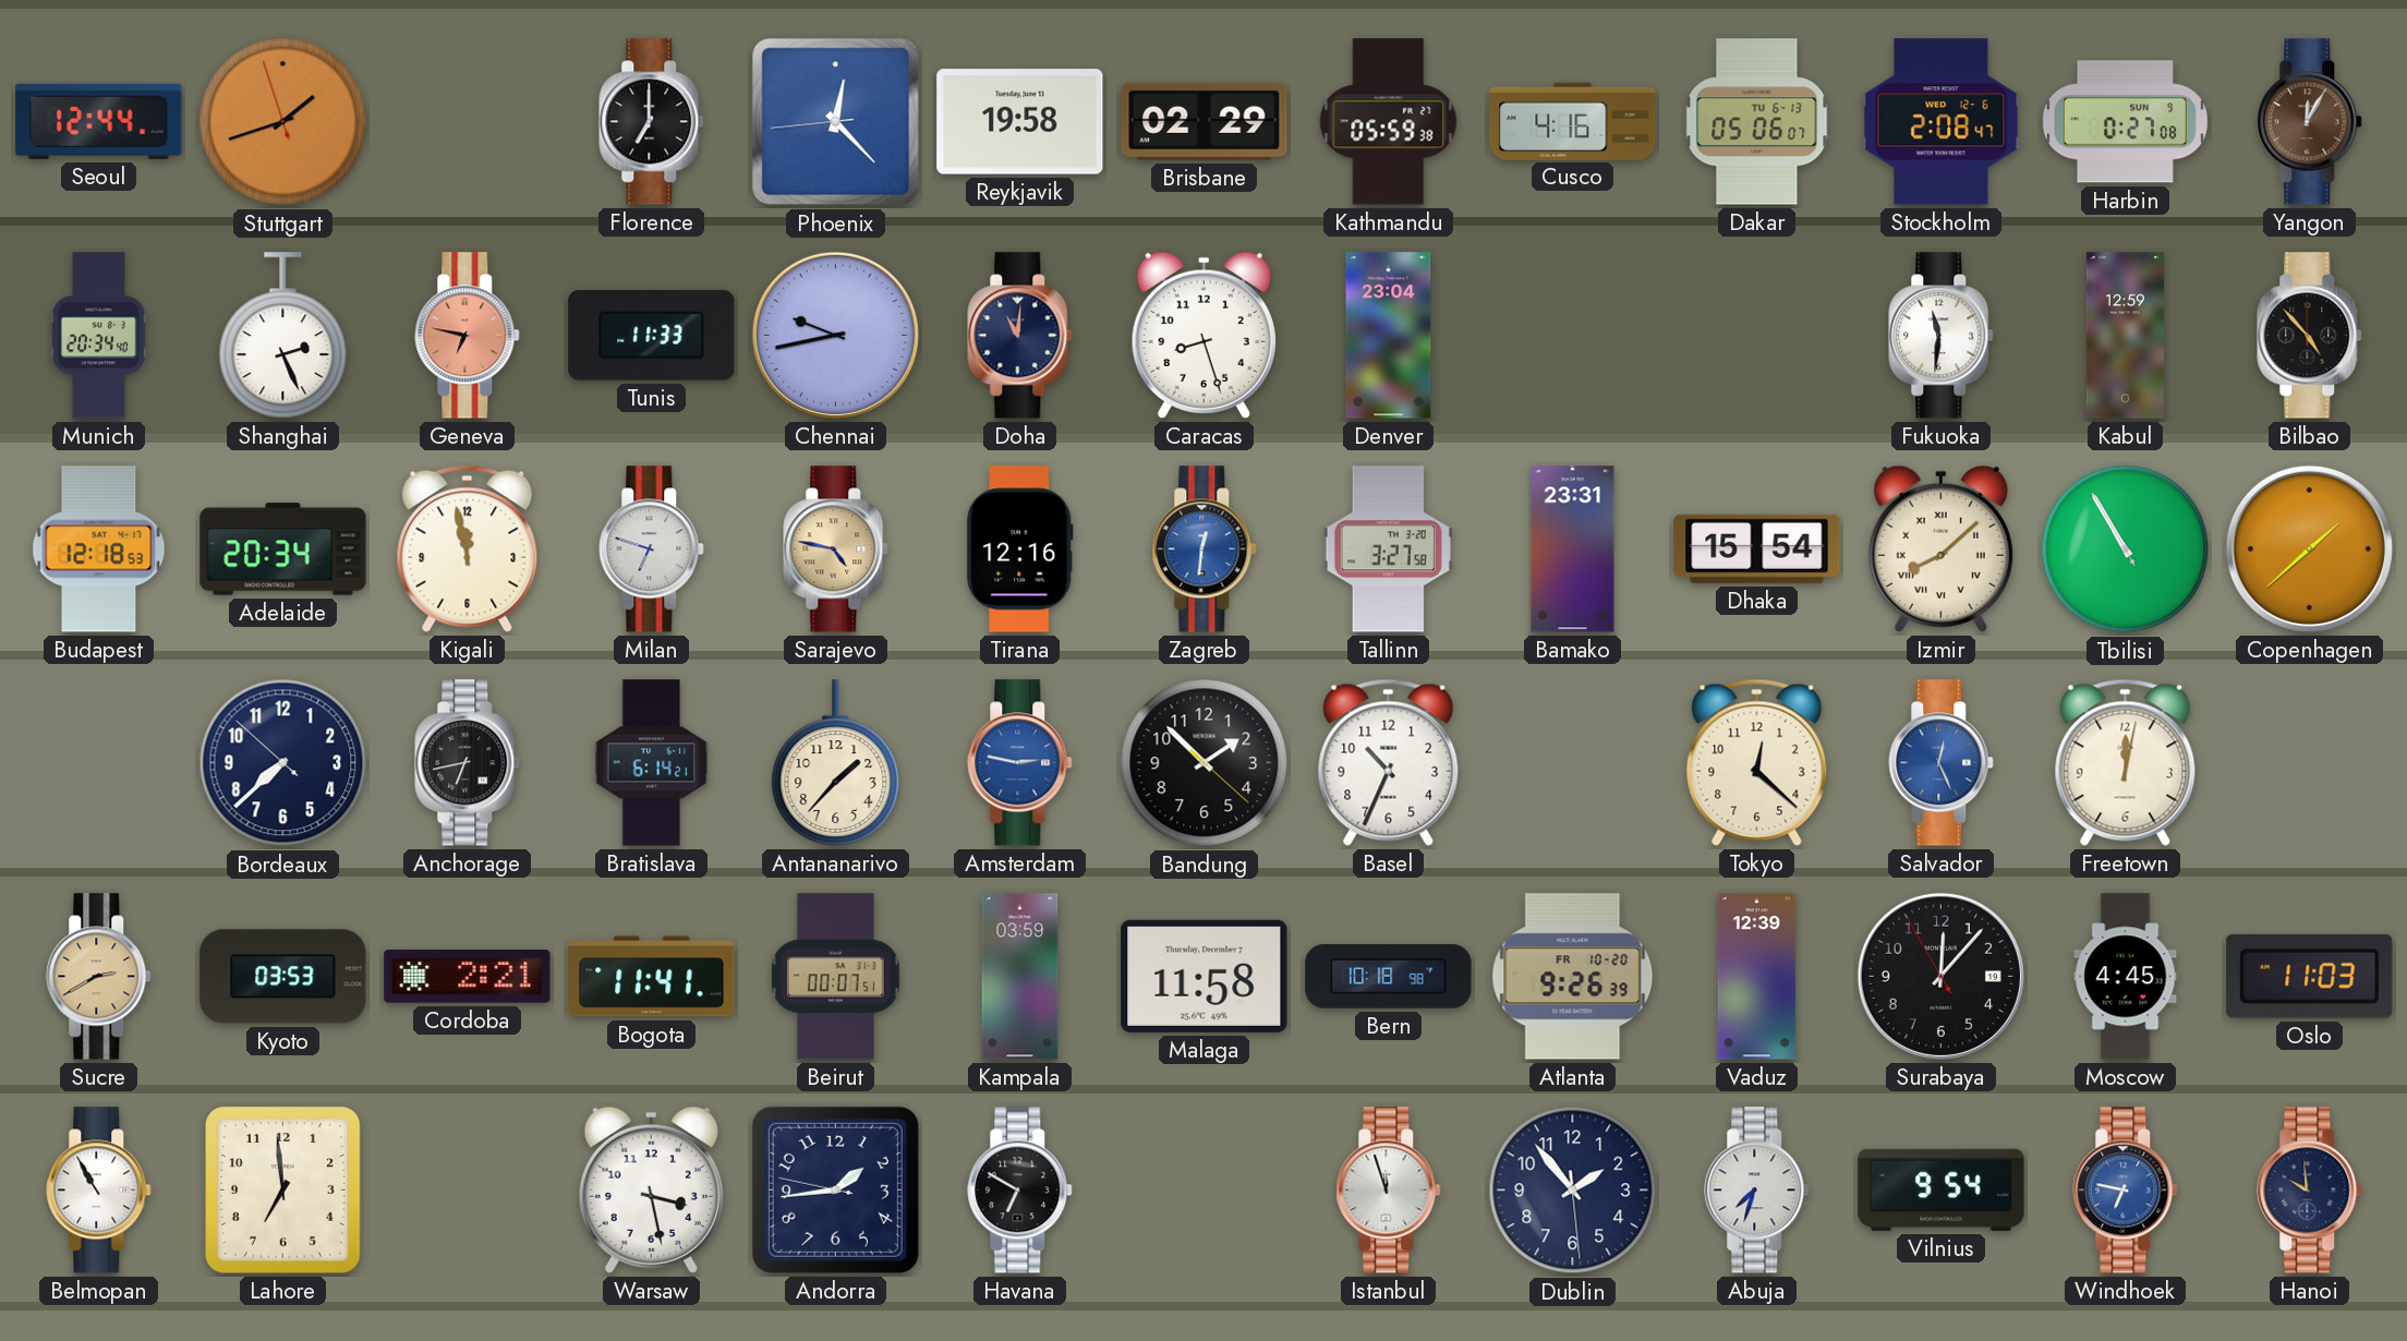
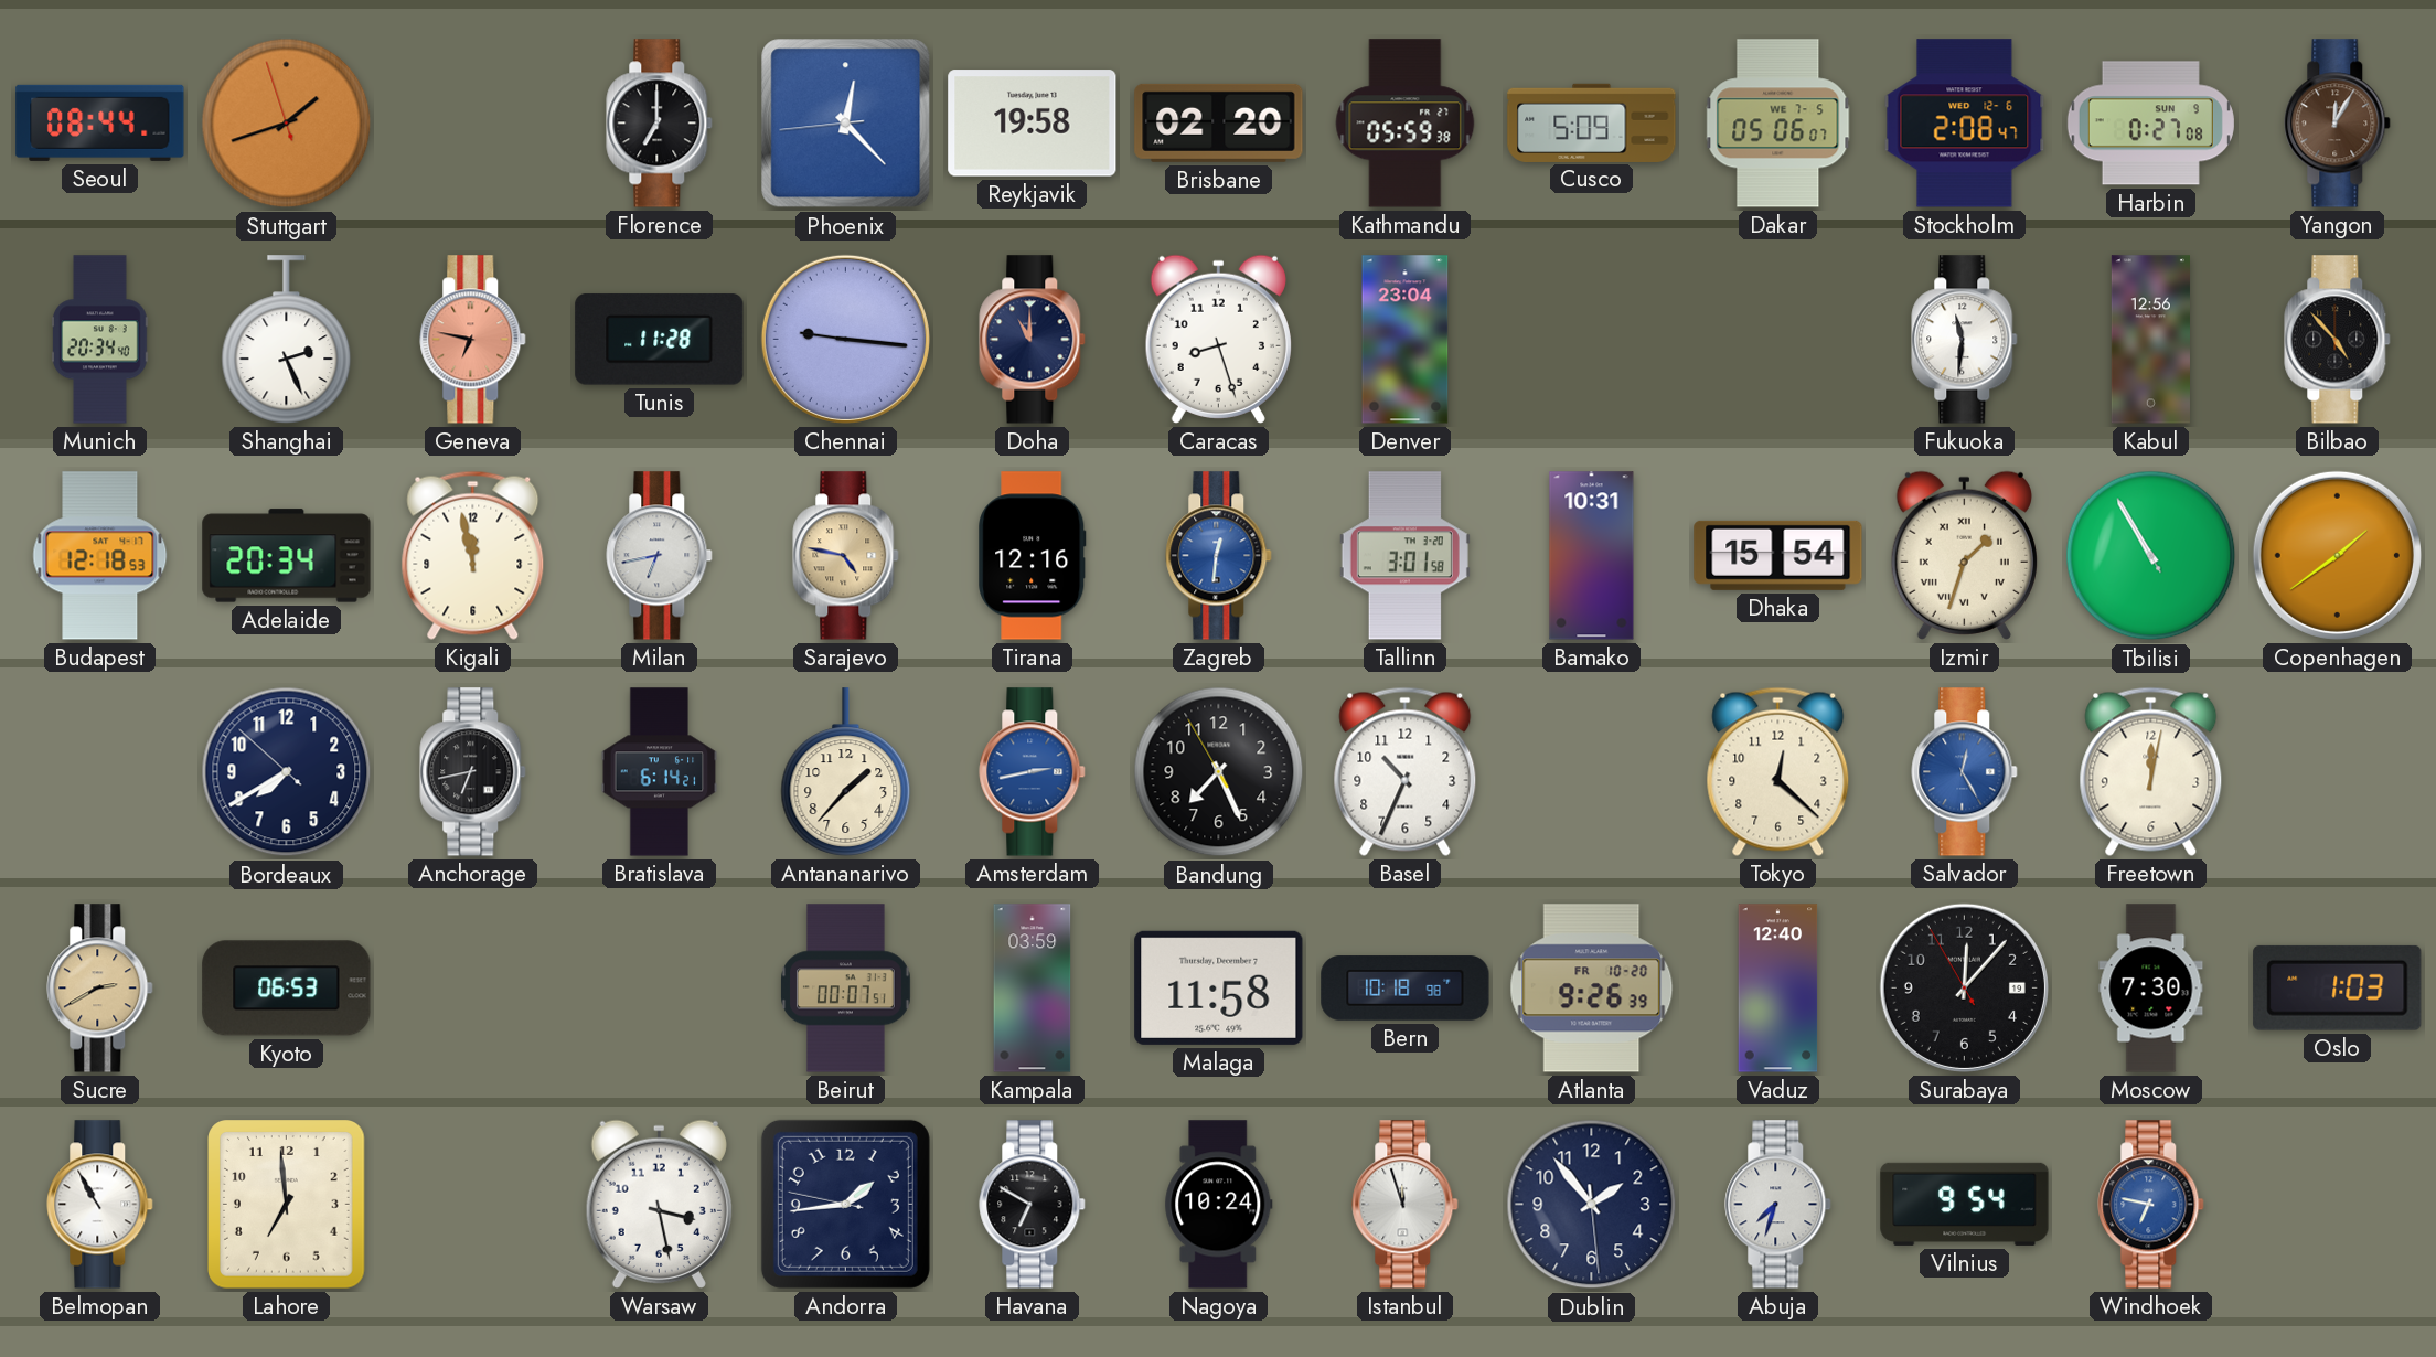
Seoul: 12:44 -> 08:44
Brisbane: 02:29 -> 02:20
Cusco: 4:16 -> 5:09
Dakar date: TU 6-13 -> WE 7-5
Tunis: 11:33 -> 11:28
Chennai: 9:43 -> 9:16
Doha: 11:01 -> 11:00
Kabul: 12:59 -> 12:56
Milan: 6:48 -> 6:43
Tallinn: 3:27 -> 3:01
Bamako: 23:31 -> 10:31
Izmir: 8:08 -> 1:33
Copenhagen: 1:38 -> 1:39
Bordeaux: 7:37 -> 7:39
Amsterdam: 2:47 -> 2:43
Bandung: 1:52 -> 7:25
Salvador: 12:26 -> 12:25
Kyoto: 03:53 -> 06:53
Cordoba: 2:21 -> none
Bogota: 11:41 -> none
Vaduz: 12:39 -> 12:40
Moscow: 4:45 -> 7:30
Oslo: 11:03 -> 1:03
Nagoya: none -> 10:24
Hanoi: 9:59 -> none
